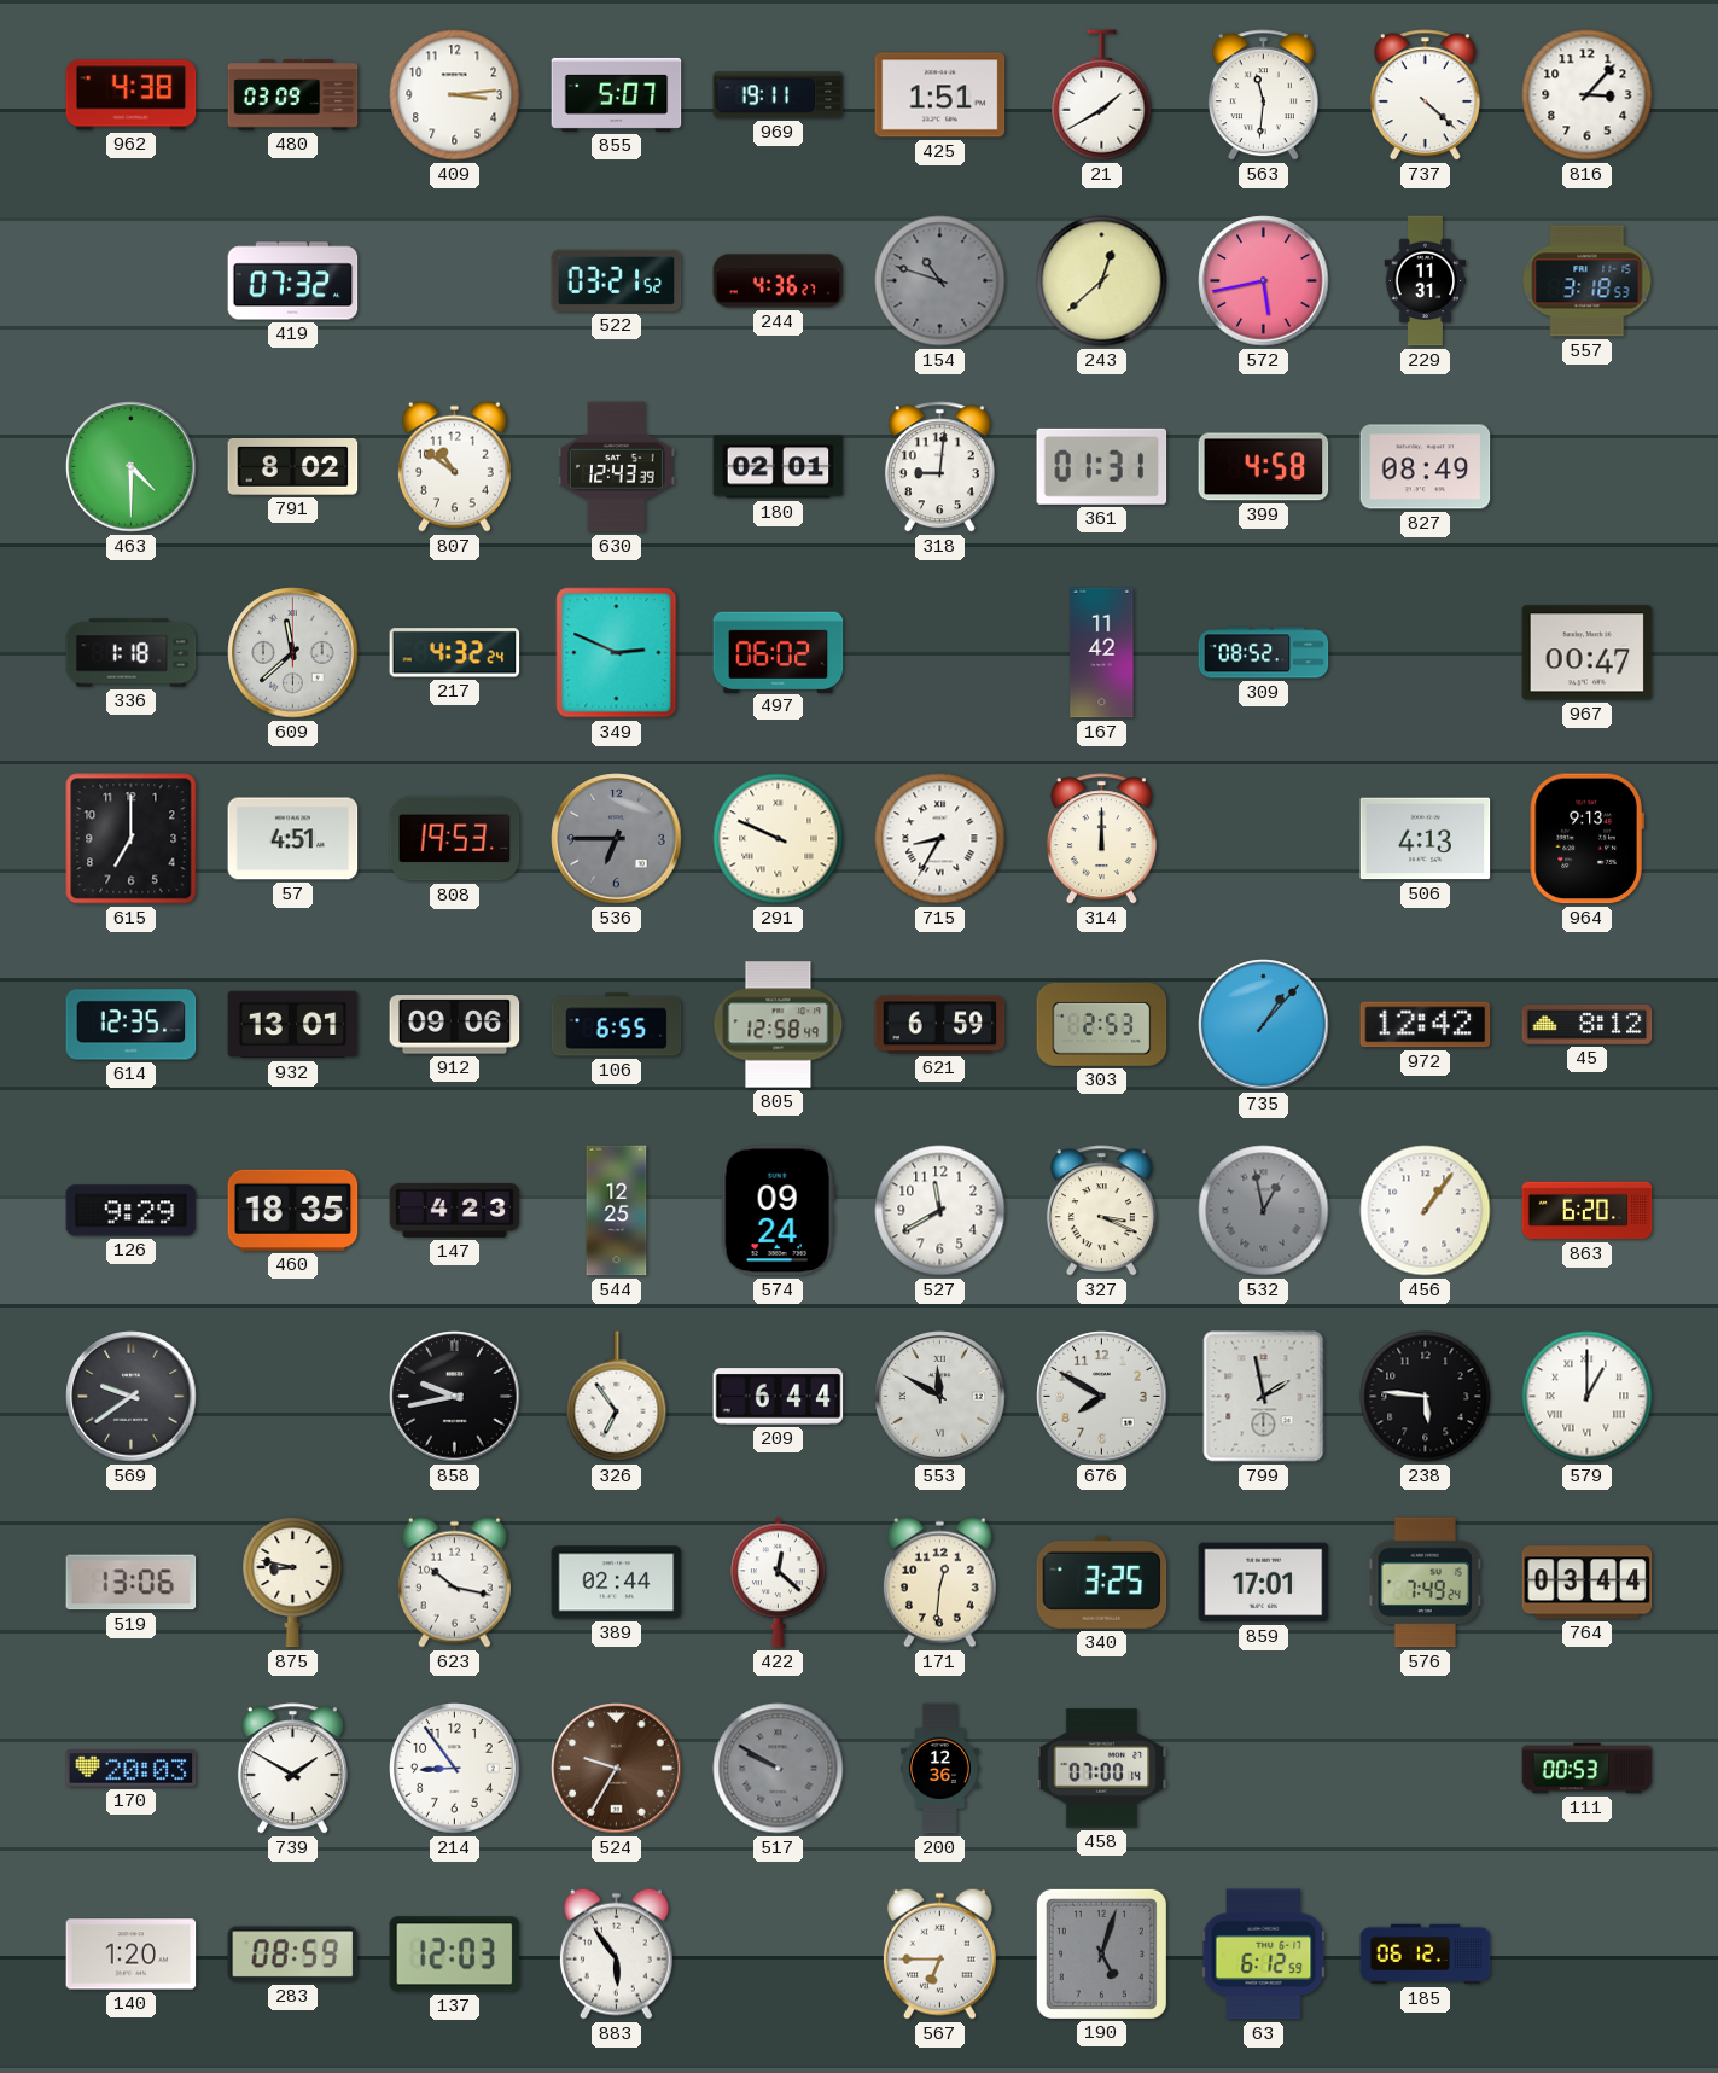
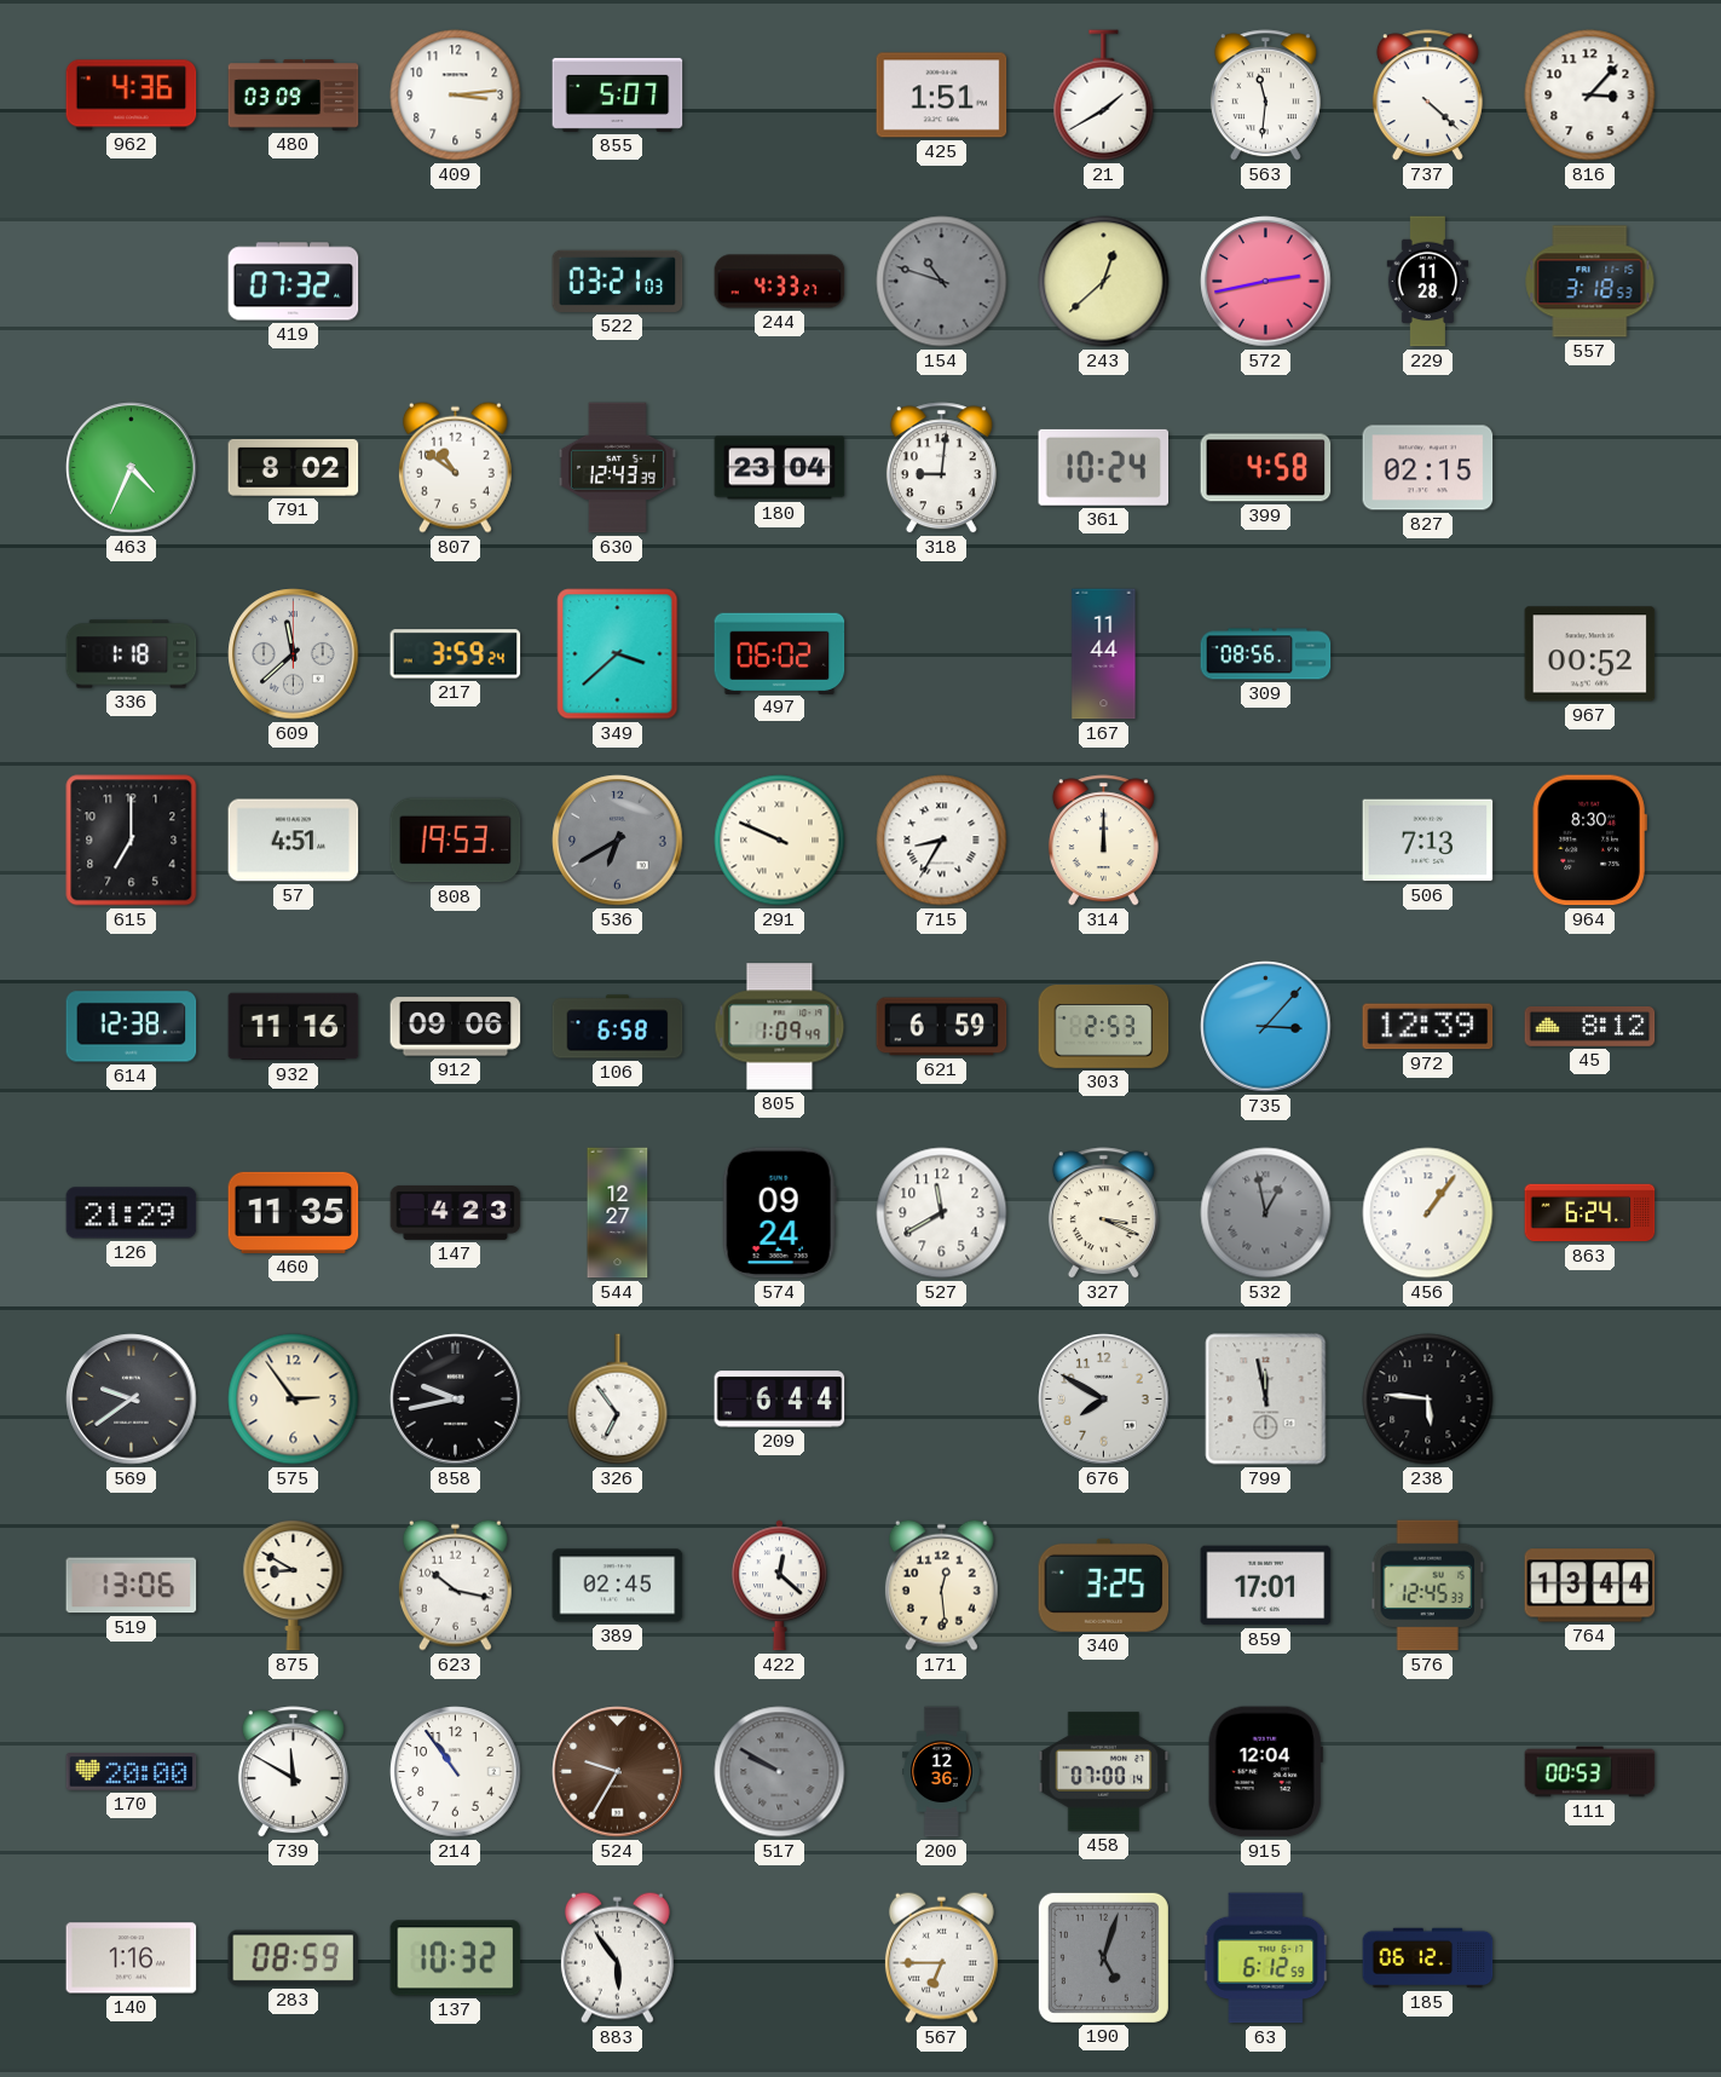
962: 4:38 -> 4:36
969: 19:11 -> none
522: 03:21:52 -> 03:21:03
244: 4:36 -> 4:33
572: 5:43 -> 2:43
229: 11:31 -> 11:28
463: 4:30 -> 4:34
180: 02:01 -> 23:04
361: 01:31 -> 10:24
827: 08:49 -> 02:15
217: 4:32 -> 3:59
349: 2:49 -> 3:38
167: 11:42 -> 11:44
309: 08:52 -> 08:56
967: 00:47 -> 00:52
536: 6:45 -> 6:40
506: 4:13 -> 7:13
964: 9:13 -> 8:30
614: 12:35 -> 12:38
932: 13:01 -> 11:16
106: 6:55 -> 6:58
805: 12:58 -> 1:09
735: 1:07 -> 3:07
972: 12:42 -> 12:39
126: 9:29 -> 21:29
460: 18:35 -> 11:35
544: 12:25 -> 12:27
863: 6:20 -> 6:24
575: none -> 2:54
553: 11:50 -> none
799: 1:58 -> 11:58
579: 1:00 -> none
875: 8:47 -> 8:50
389: 02:44 -> 02:45
171: 12:31 -> 12:29
576: 7:49 -> 12:45
764: 03:44 -> 13:44
170: 20:03 -> 20:00
739: 1:50 -> 11:50
214: 8:54 -> 10:54
915: none -> 12:04
140: 1:20 -> 1:16
137: 12:03 -> 10:32
